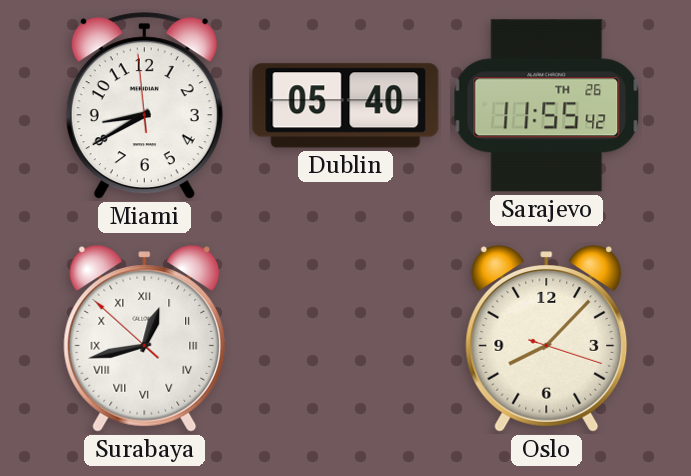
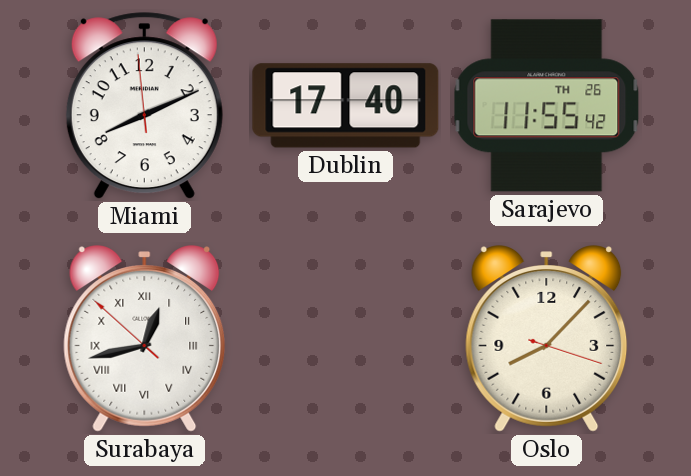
Miami: 8:39 -> 8:10
Dublin: 05:40 -> 17:40
